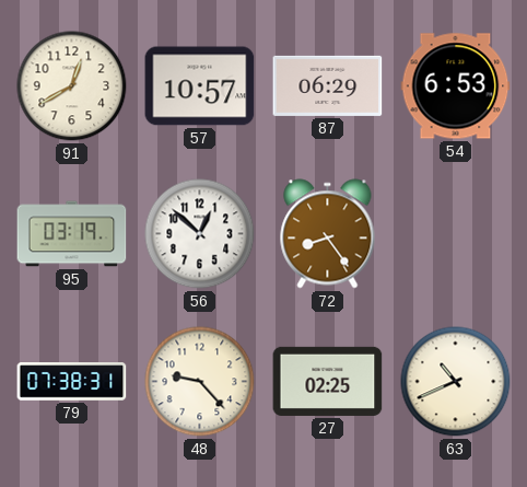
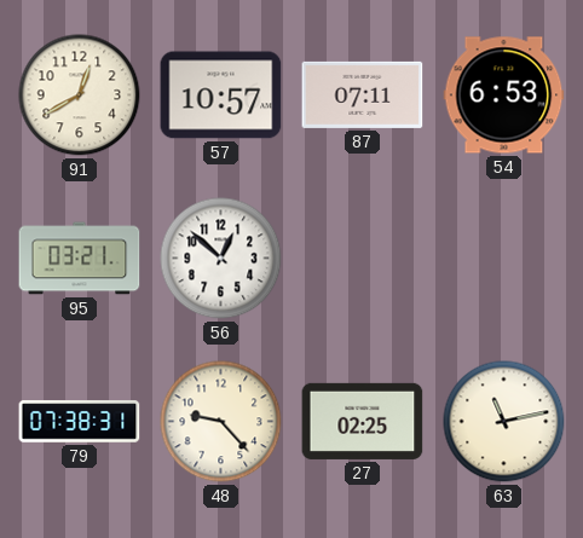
87: 06:29 -> 07:11
95: 03:19 -> 03:21
72: 8:24 -> none
63: 10:41 -> 11:13
